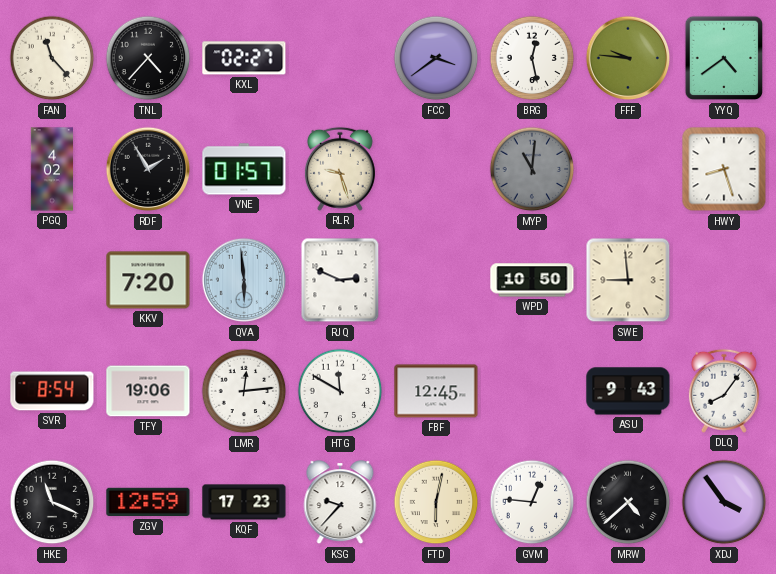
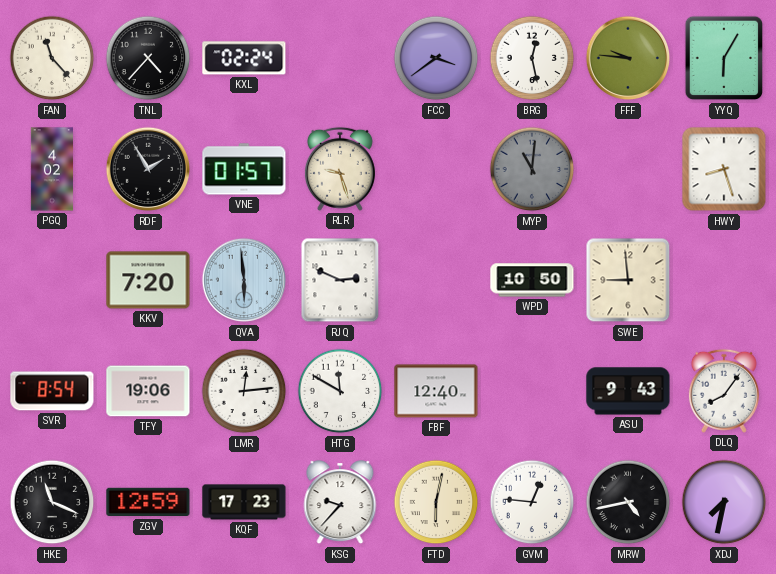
KXL: 02:27 -> 02:24
YYQ: 4:39 -> 6:05
FBF: 12:45 -> 12:40
MRW: 4:38 -> 4:43
XDJ: 3:54 -> 7:32
